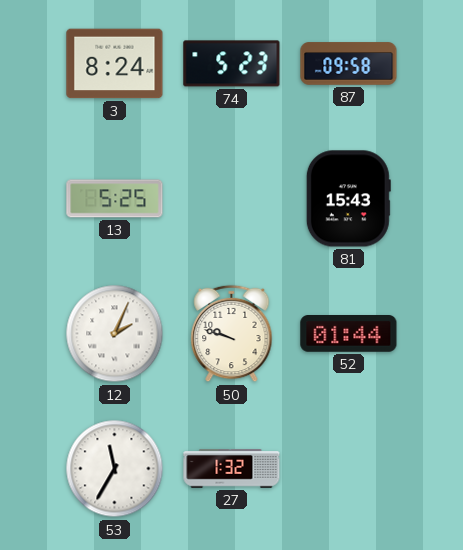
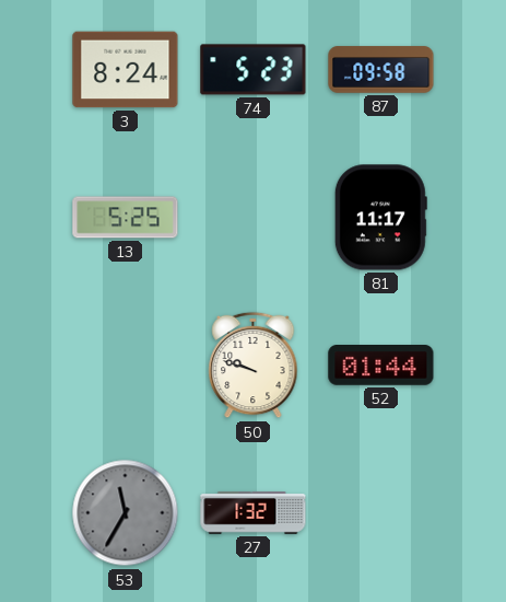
81: 15:43 -> 11:17
12: 2:04 -> none
53 dial: white -> grey
